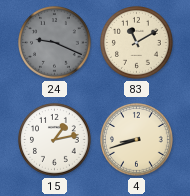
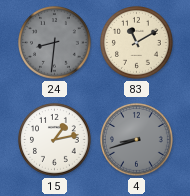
24: 9:19 -> 8:31
4 dial: cream -> grey
